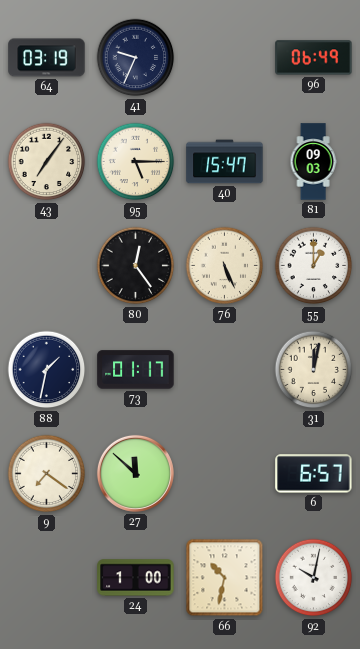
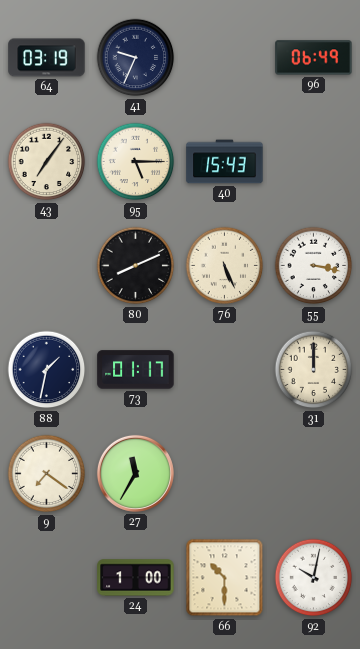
40: 15:47 -> 15:43
81: 09:03 -> none
80: 12:24 -> 8:11
55: 1:00 -> 3:17
31: 12:02 -> 12:00
27: 11:52 -> 11:35
6: 6:57 -> none
66: 10:32 -> 10:30
